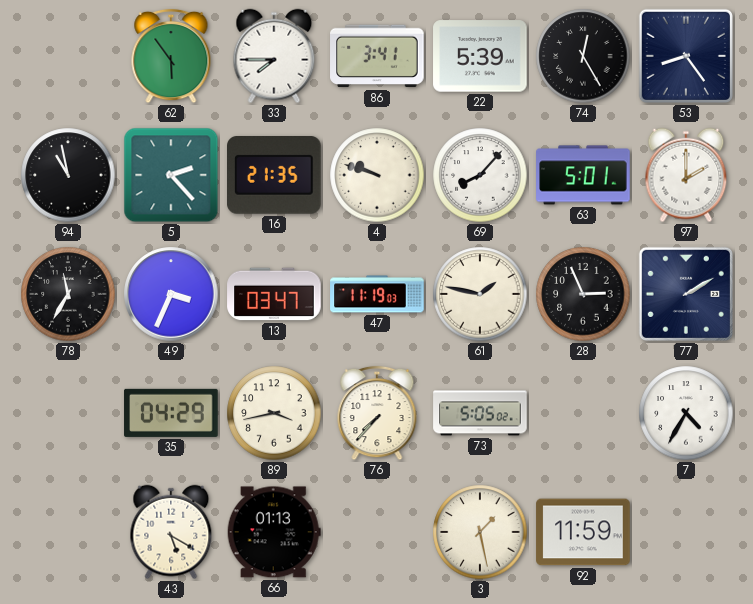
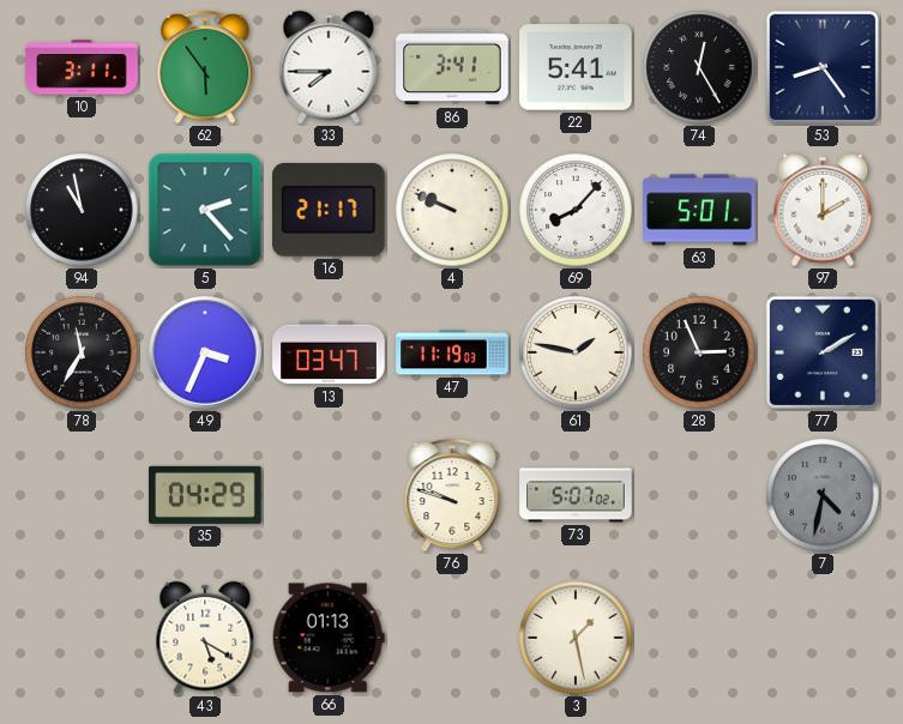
10: none -> 3:11
22: 5:39 -> 5:41
16: 21:35 -> 21:17
4: 9:48 -> 9:49
89: 3:43 -> none
76: 7:37 -> 9:48
73: 5:05 -> 5:07
7: 4:35 -> 4:32
7 dial: white -> grey
92: 11:59 -> none
